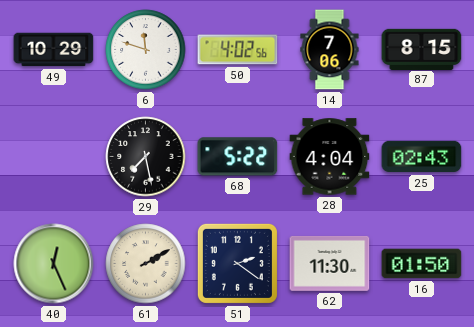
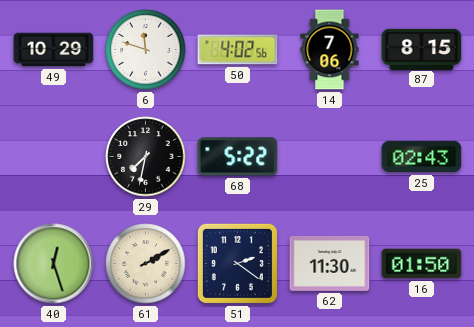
29: 7:28 -> 7:32
28: 4:04 -> none
40: 12:26 -> 12:27
